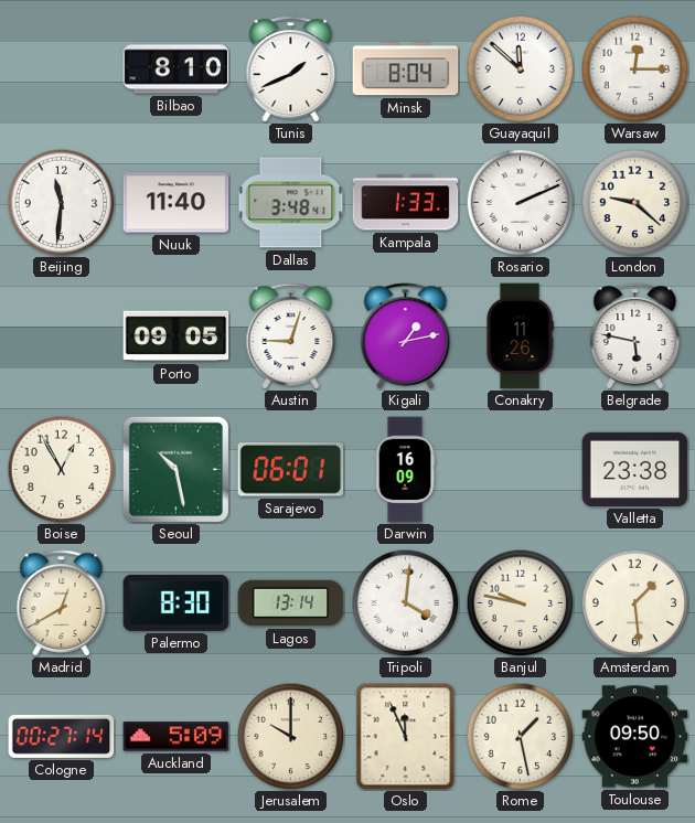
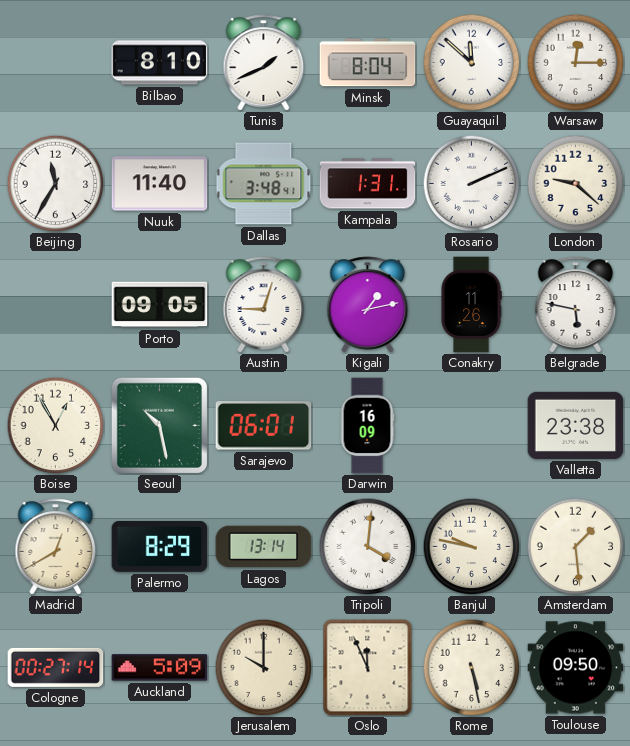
Beijing: 11:31 -> 11:35
Kampala: 1:33 -> 1:31
Palermo: 8:30 -> 8:29
Rome: 1:28 -> 5:28
